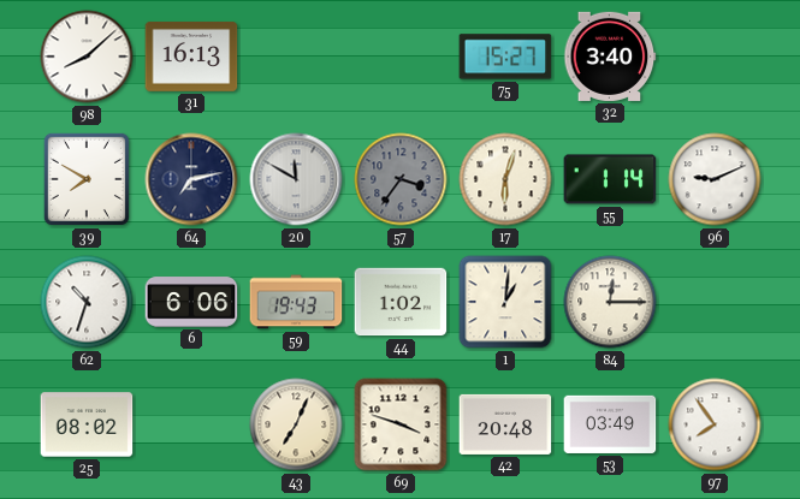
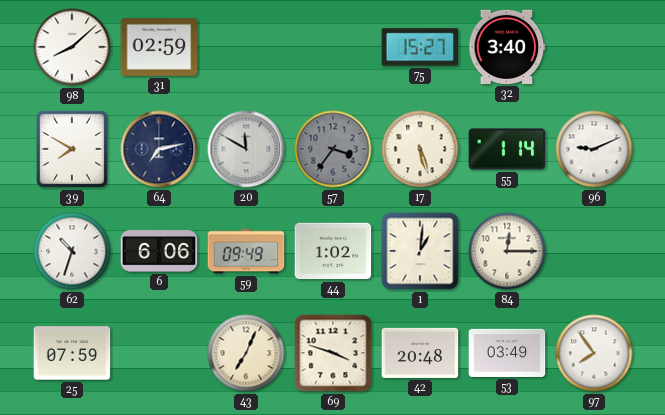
31: 16:13 -> 02:59
17: 6:03 -> 5:27
59: 19:43 -> 09:49
25: 08:02 -> 07:59
